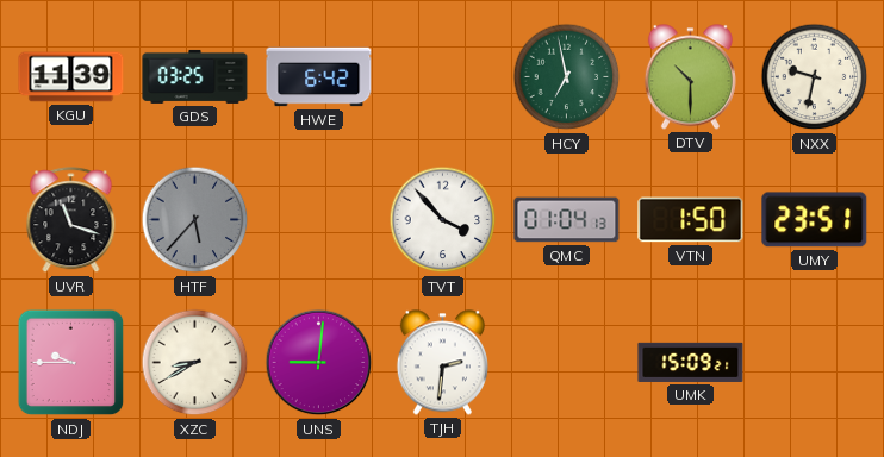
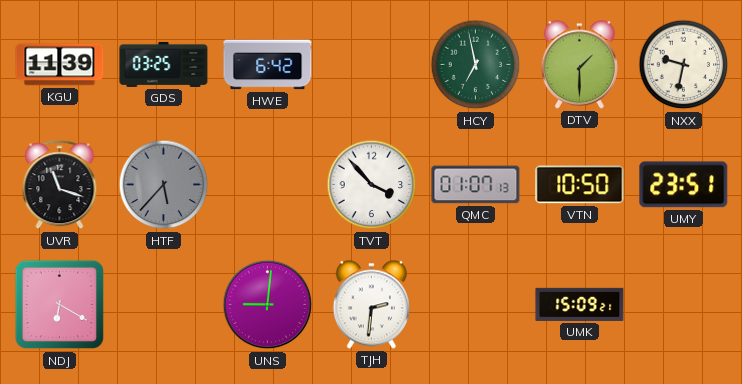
DTV: 10:30 -> 1:30
QMC: 01:04 -> 01:07
VTN: 1:50 -> 10:50
NDJ: 9:45 -> 6:20
XZC: 8:40 -> none
